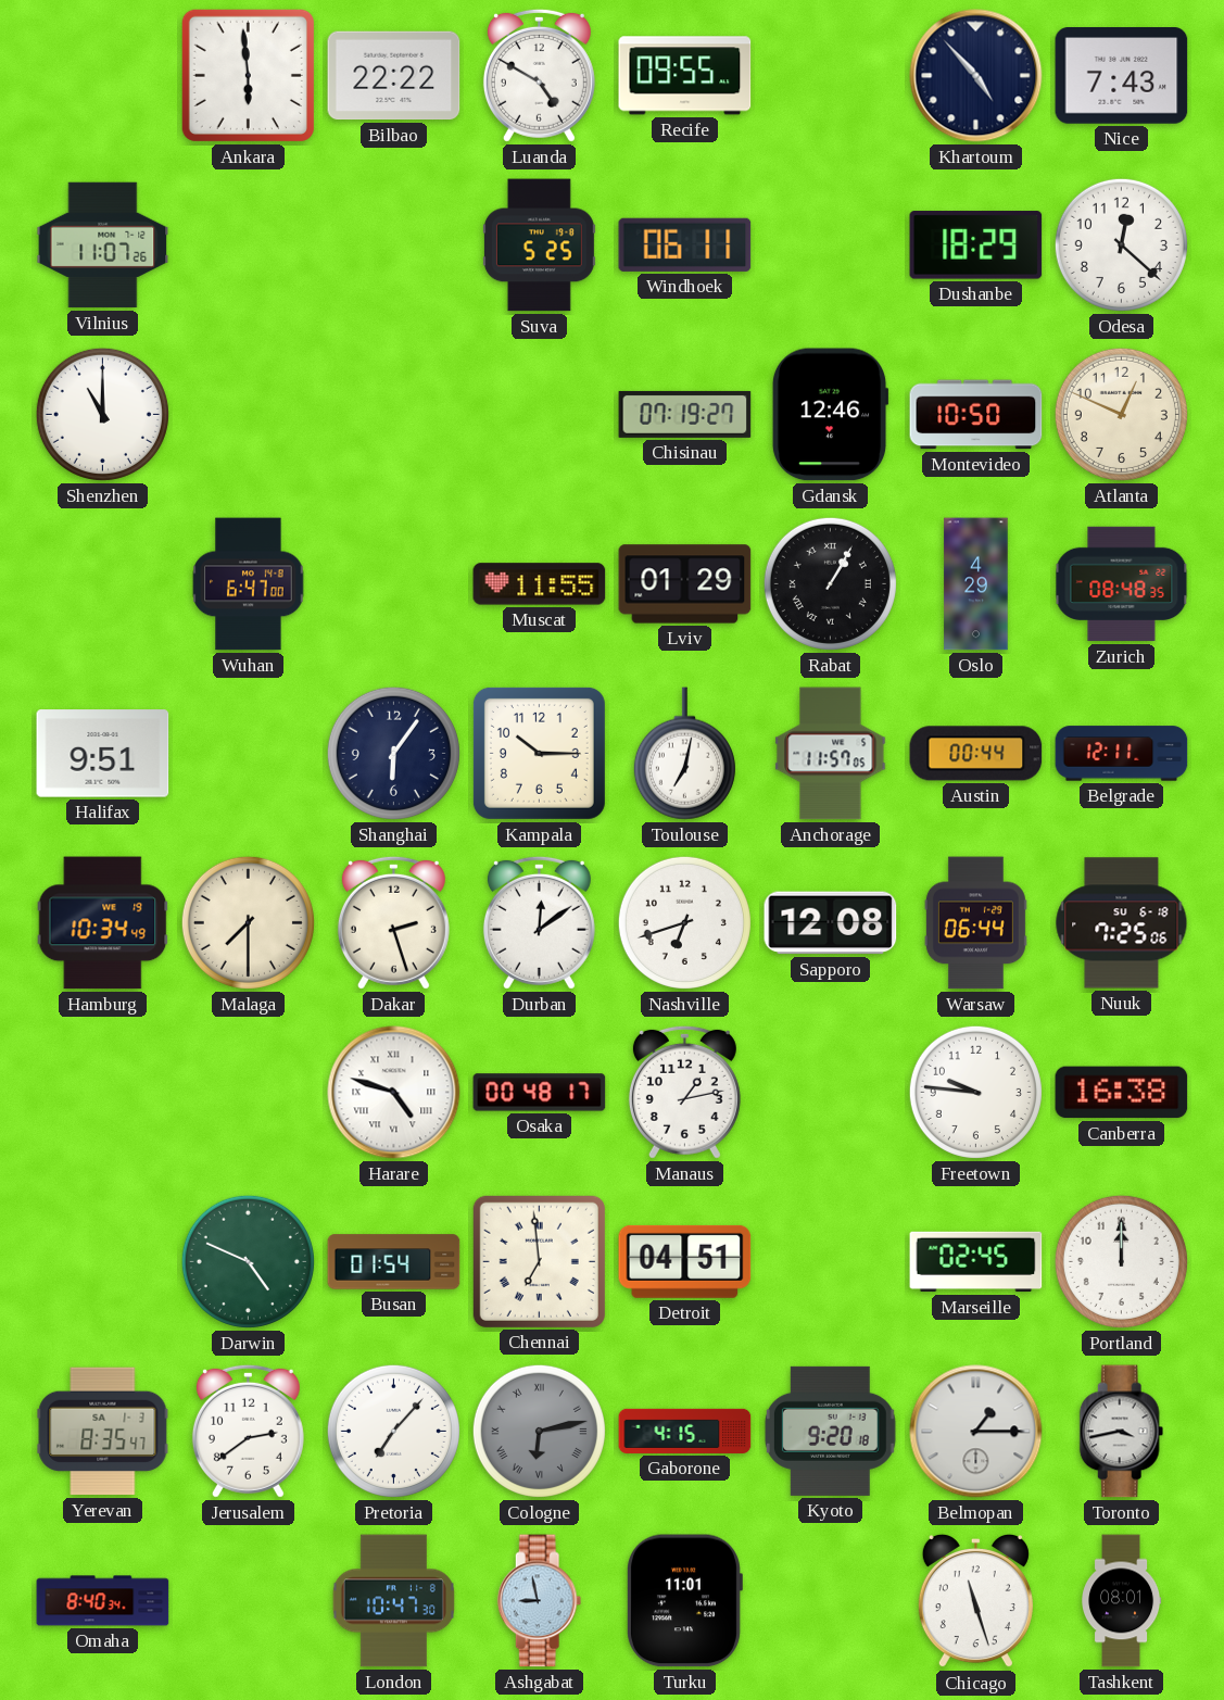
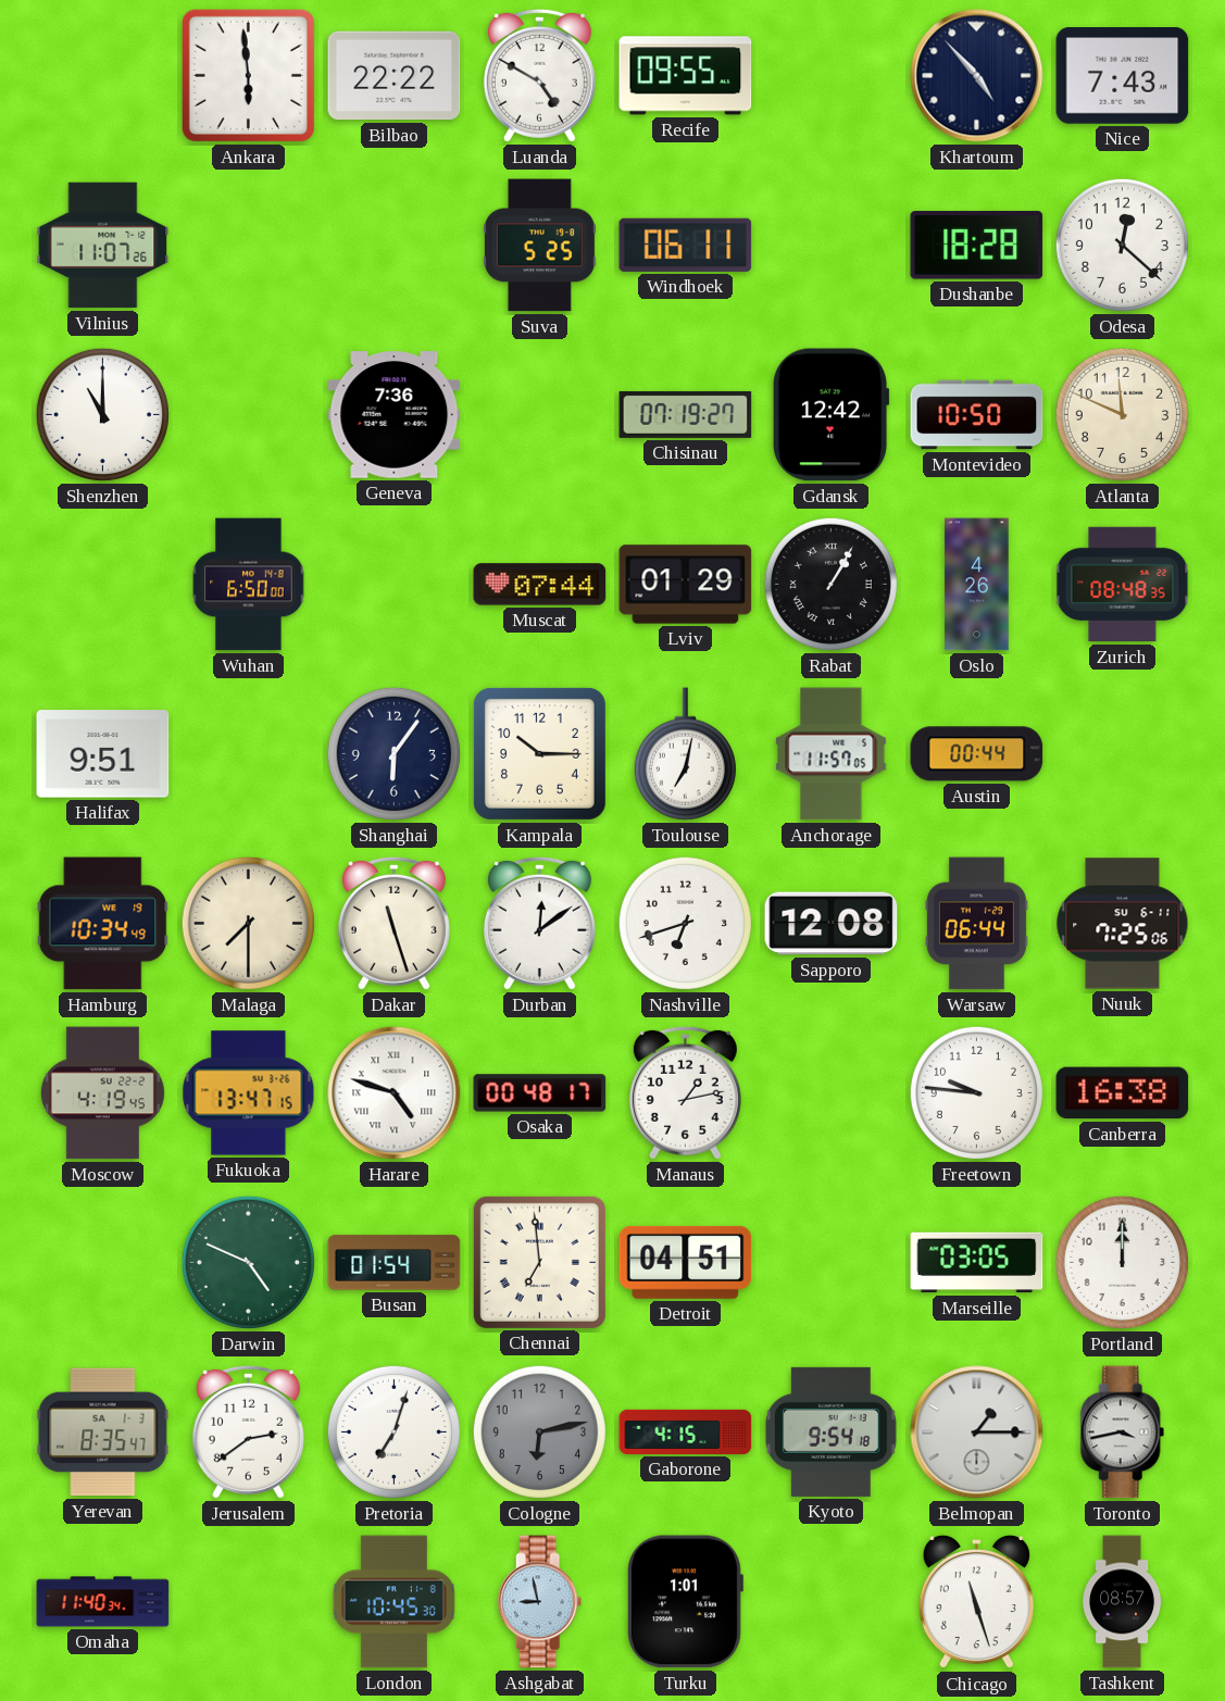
Dushanbe: 18:29 -> 18:28
Geneva: none -> 7:36
Gdansk: 12:46 -> 12:42
Atlanta: 12:49 -> 11:49
Wuhan: 6:47 -> 6:50
Muscat: 11:55 -> 07:44
Oslo: 4:29 -> 4:26
Belgrade: 12:11 -> none
Dakar: 2:27 -> 11:27
Nuuk date: SU 6-18 -> SU 6-11
Moscow: none -> 4:19
Fukuoka: none -> 13:47
Marseille: 02:45 -> 03:05
Pretoria: 7:07 -> 7:03
Cologne numerals: Roman -> Arabic
Kyoto: 9:20 -> 9:54
Omaha: 8:40 -> 11:40
London: 10:47 -> 10:45
Turku: 11:01 -> 1:01
Tashkent: 08:01 -> 08:57
